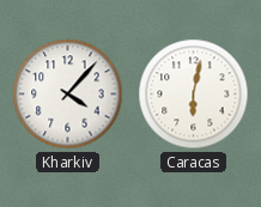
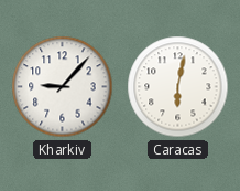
Kharkiv: 4:07 -> 9:07
